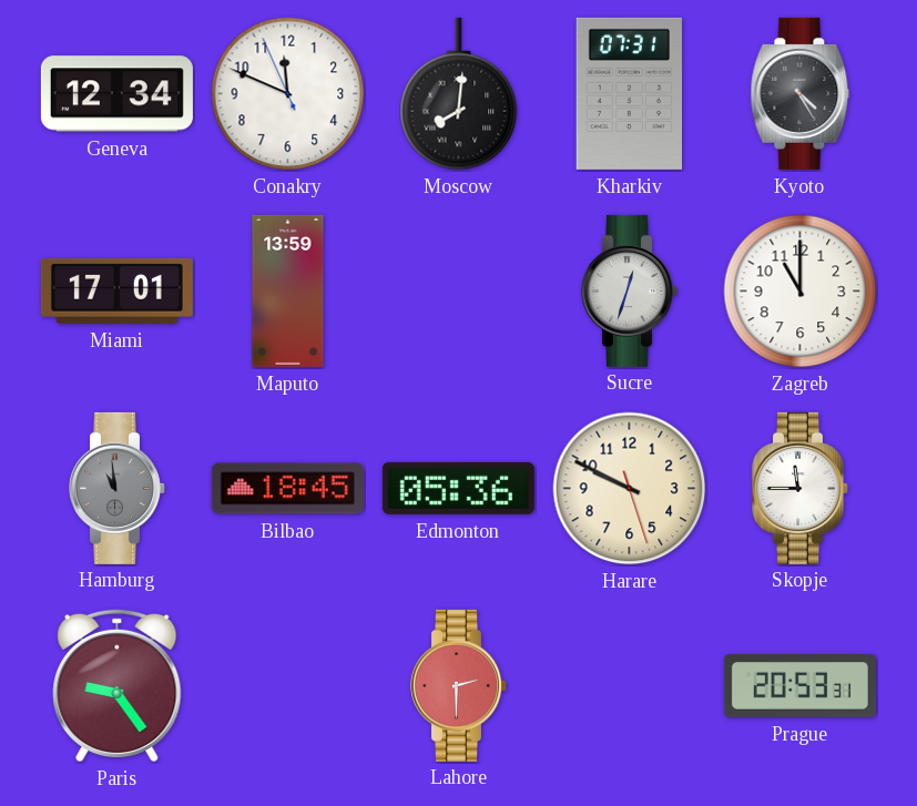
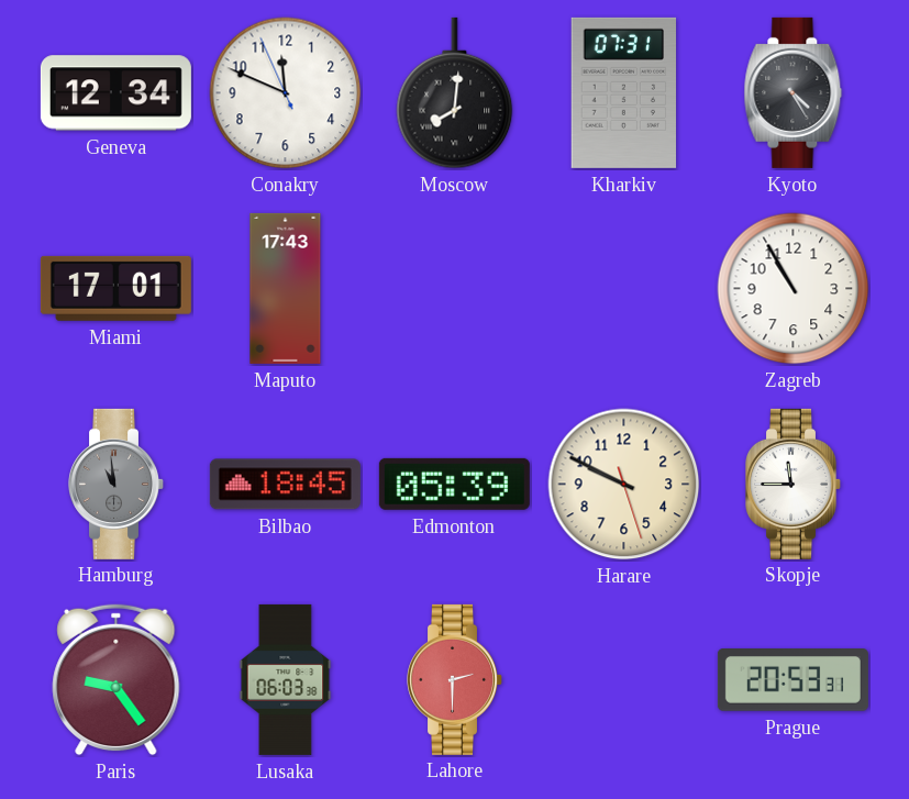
Maputo: 13:59 -> 17:43
Sucre: 12:33 -> none
Zagreb: 11:00 -> 10:55
Edmonton: 05:36 -> 05:39
Lusaka: none -> 06:03
